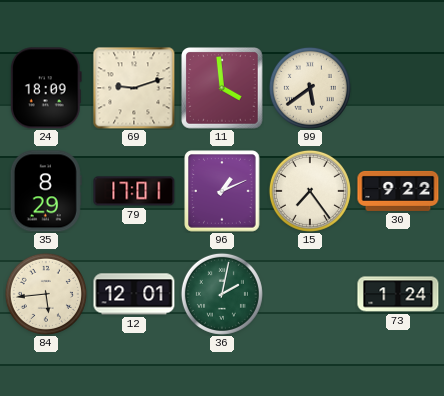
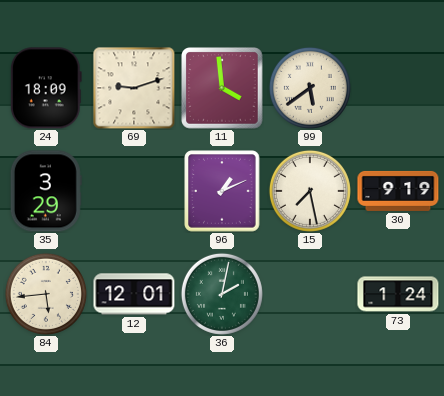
35: 8:29 -> 3:29
79: 17:01 -> none
15: 7:24 -> 7:28
30: 9:22 -> 9:19
